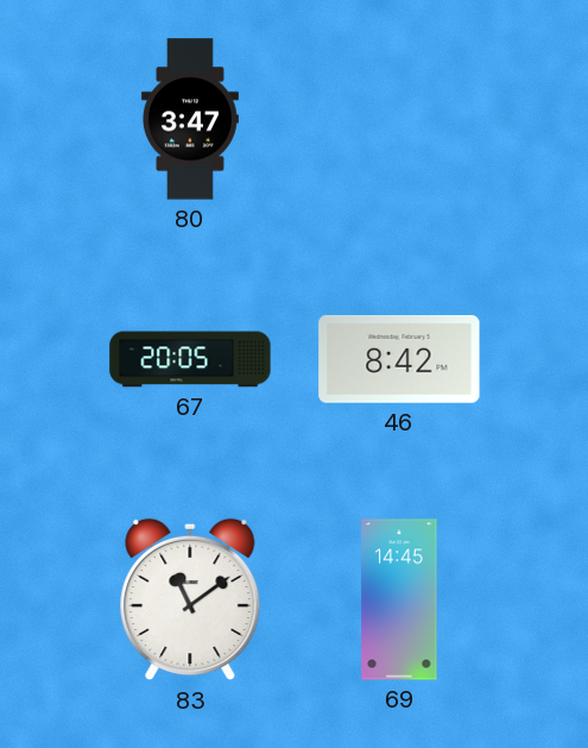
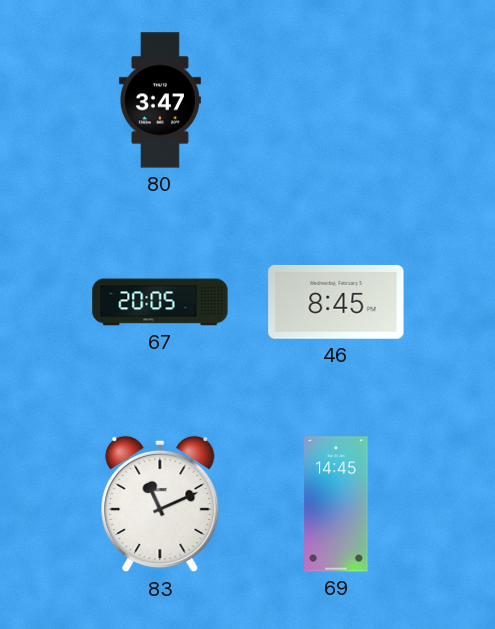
46: 8:42 -> 8:45
83: 11:09 -> 11:11
